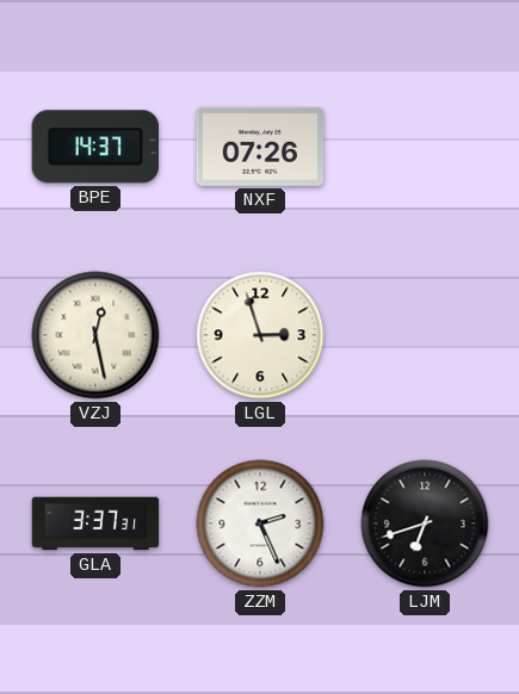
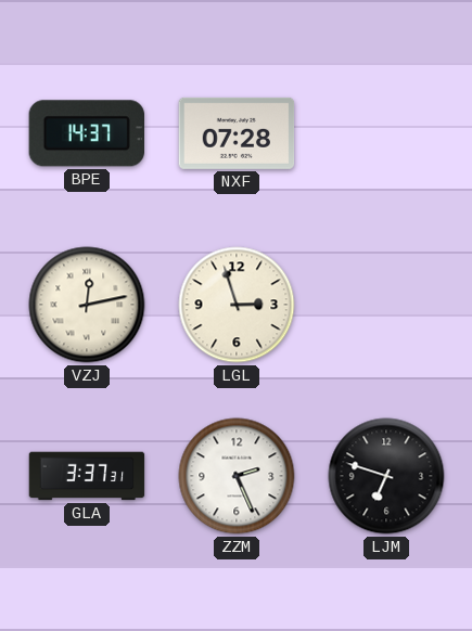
NXF: 07:26 -> 07:28
VZJ: 12:28 -> 12:13
LJM: 6:42 -> 6:48
